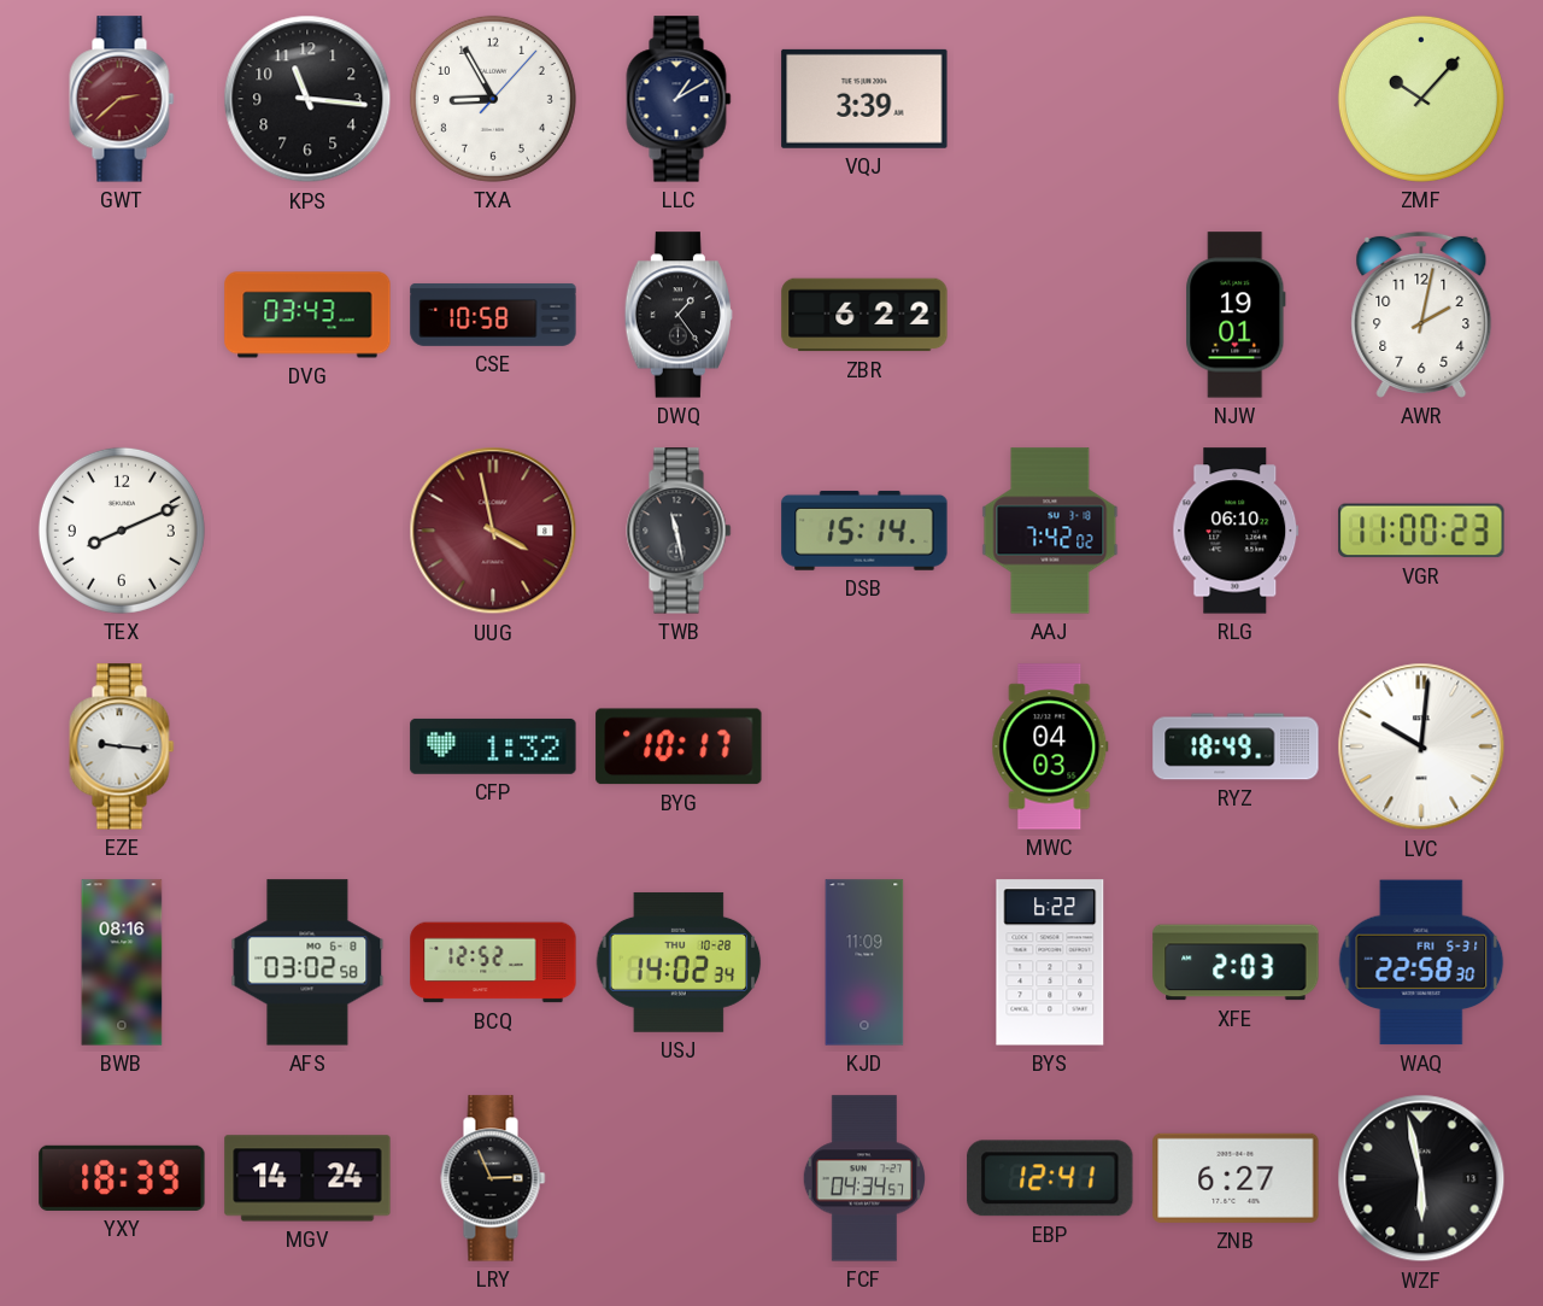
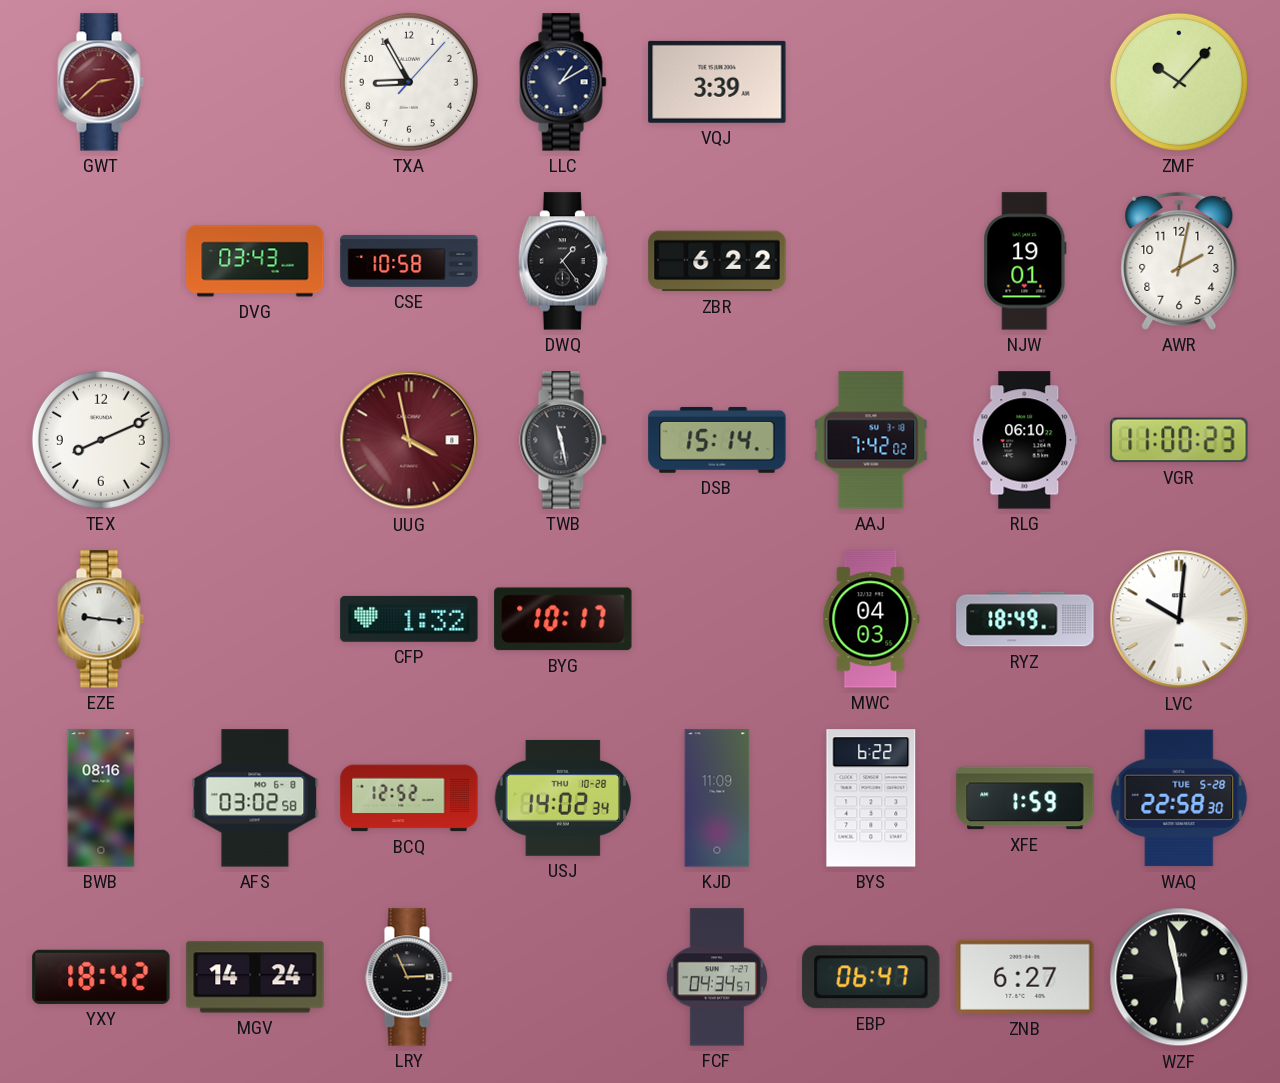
KPS: 11:16 -> none
XFE: 2:03 -> 1:59
WAQ date: FRI 5-31 -> TUE 5-28
YXY: 18:39 -> 18:42
EBP: 12:41 -> 06:47
